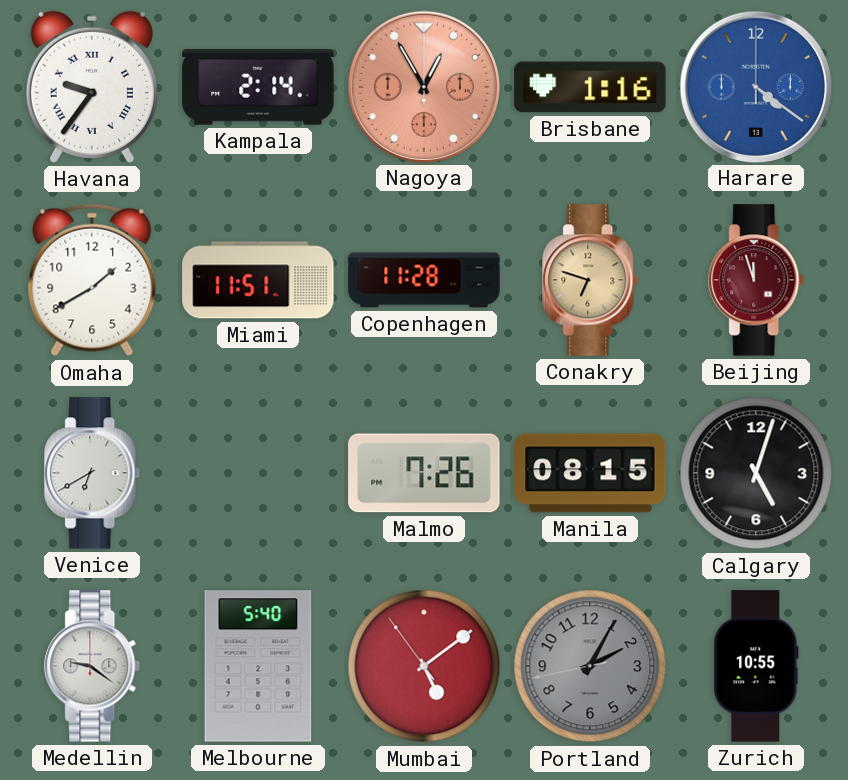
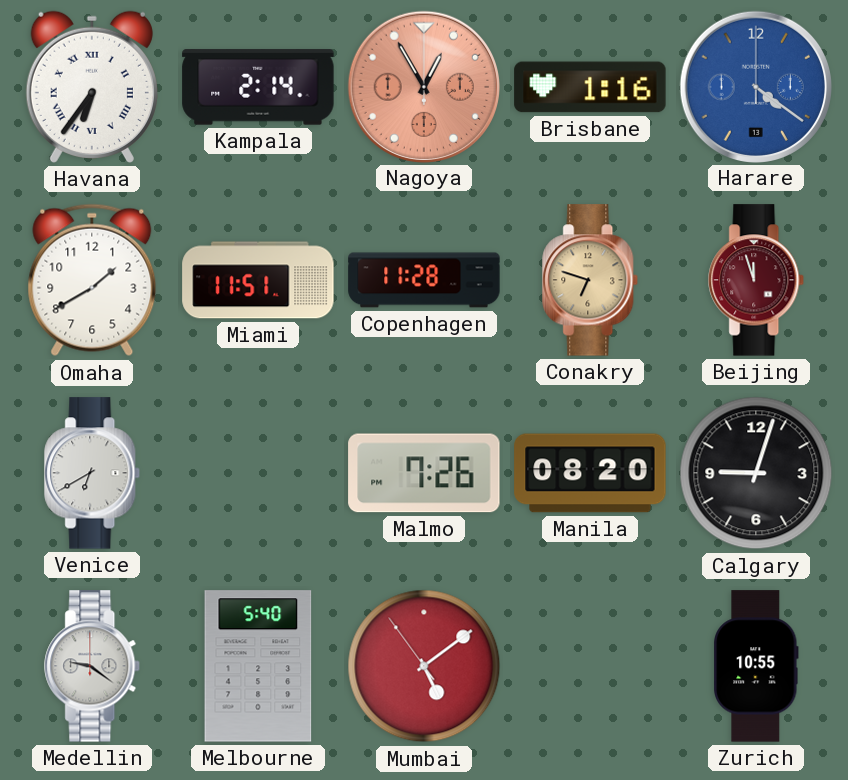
Havana: 9:36 -> 6:36
Manila: 08:15 -> 08:20
Calgary: 5:03 -> 9:03
Portland: 2:04 -> none
